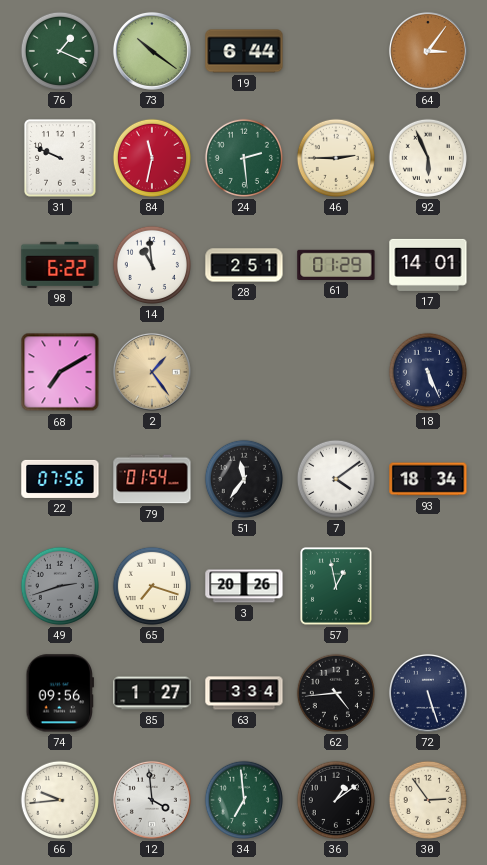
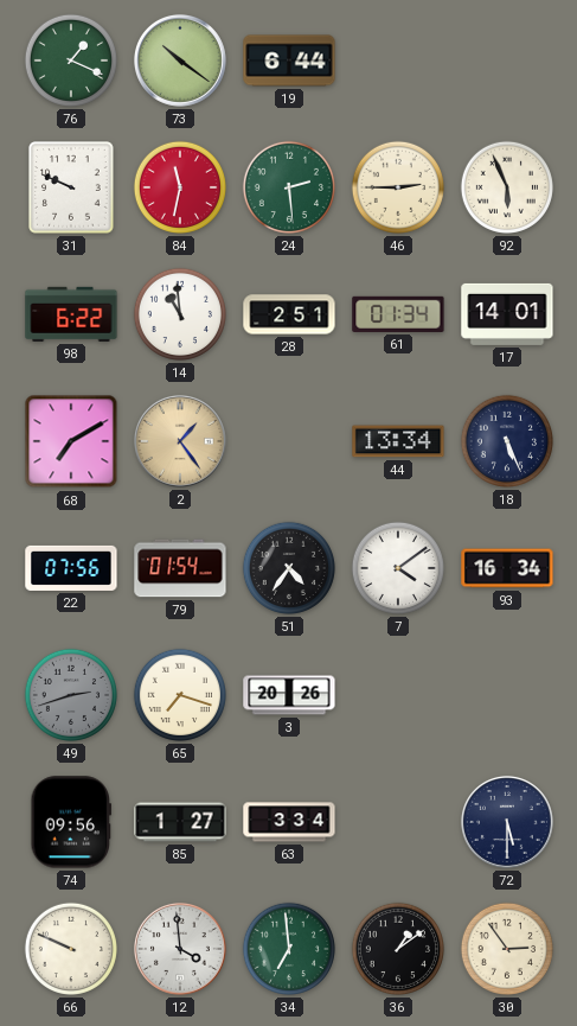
64: 3:06 -> none
61: 01:29 -> 01:34
44: none -> 13:34
51: 11:36 -> 4:36
93: 18:34 -> 16:34
57: 12:58 -> none
62: 4:44 -> none
72: 5:27 -> 5:30
66: 9:44 -> 9:49
